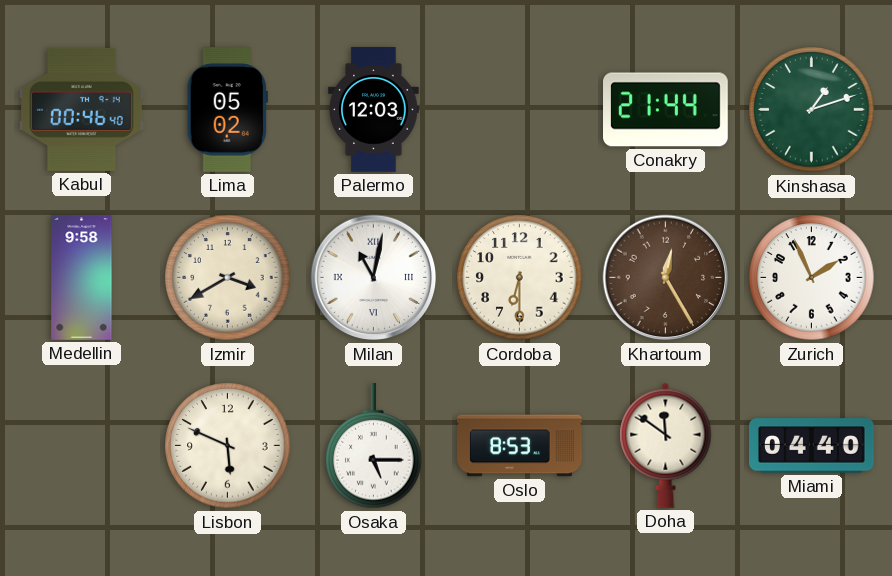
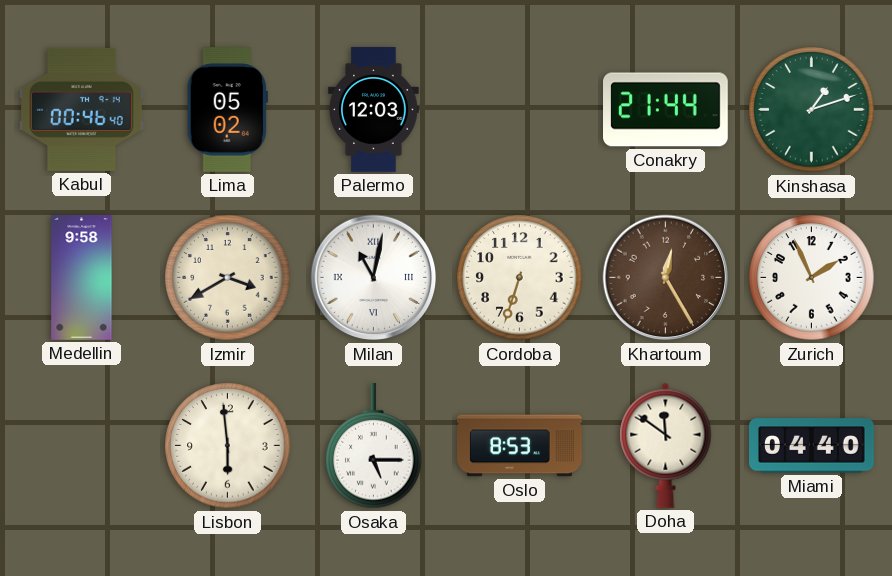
Cordoba: 6:30 -> 6:33
Lisbon: 5:49 -> 5:59
